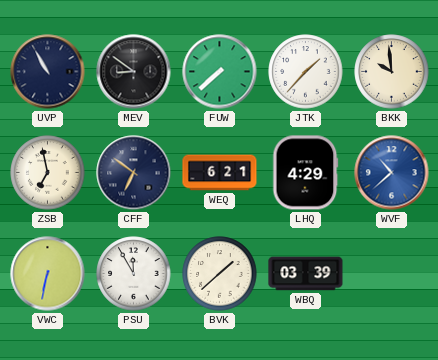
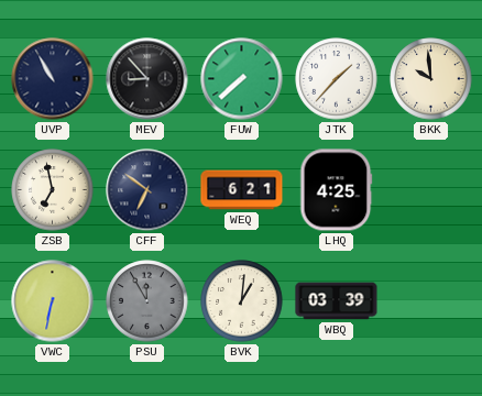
MEV: 8:51 -> 8:53
LHQ: 4:29 -> 4:25
WVF: 10:38 -> none
PSU dial: white -> grey
BVK: 1:38 -> 1:01
